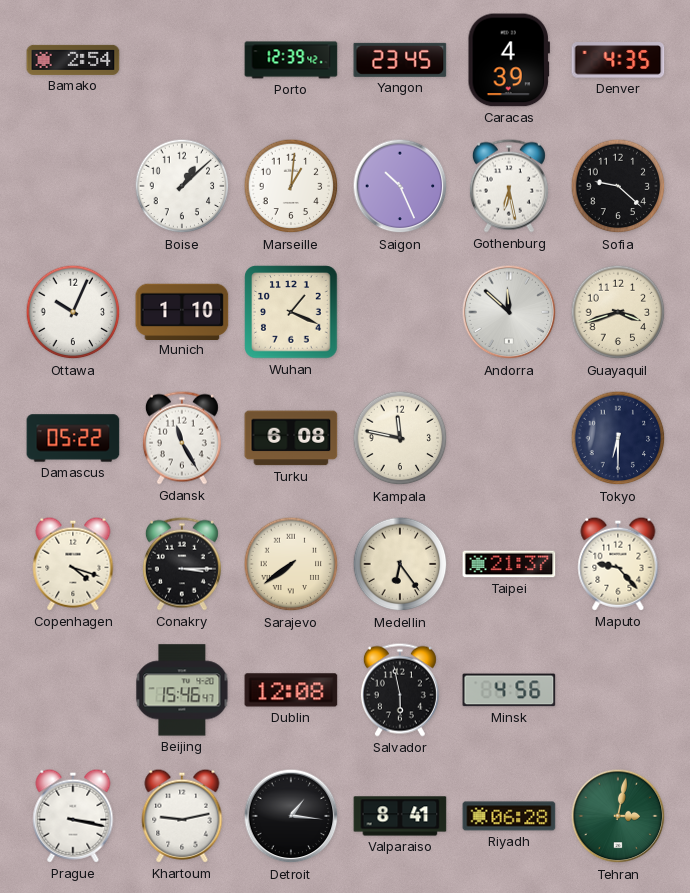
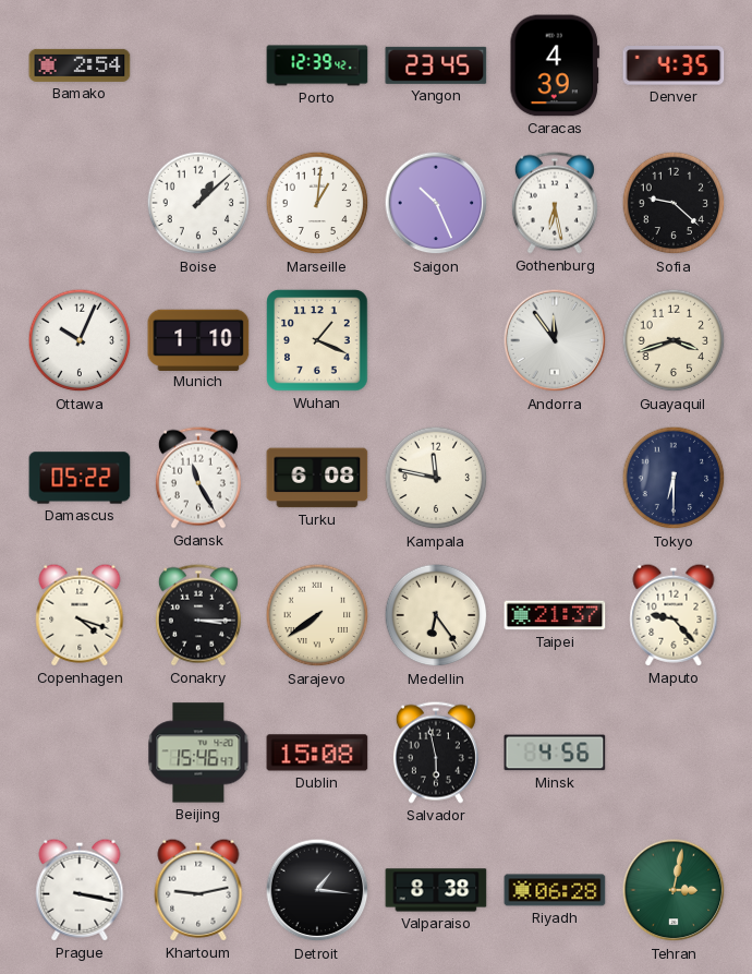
Andorra: 11:52 -> 11:54
Dublin: 12:08 -> 15:08
Valparaiso: 8:41 -> 8:38
